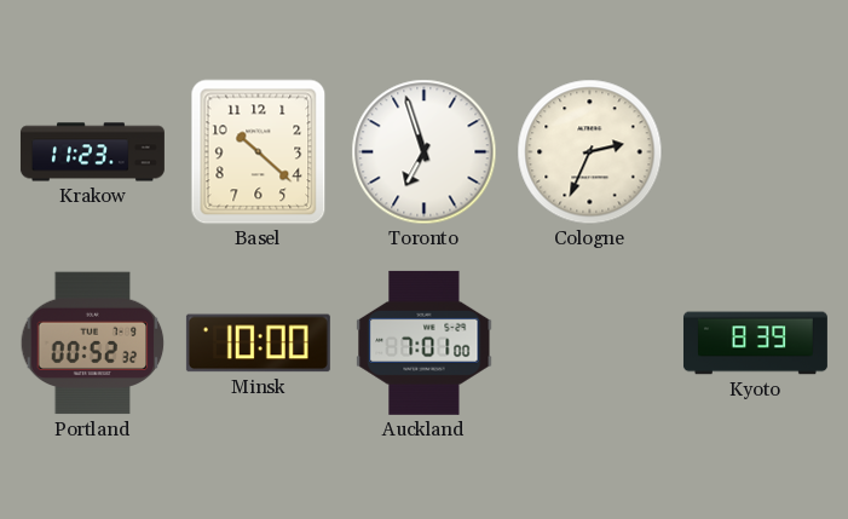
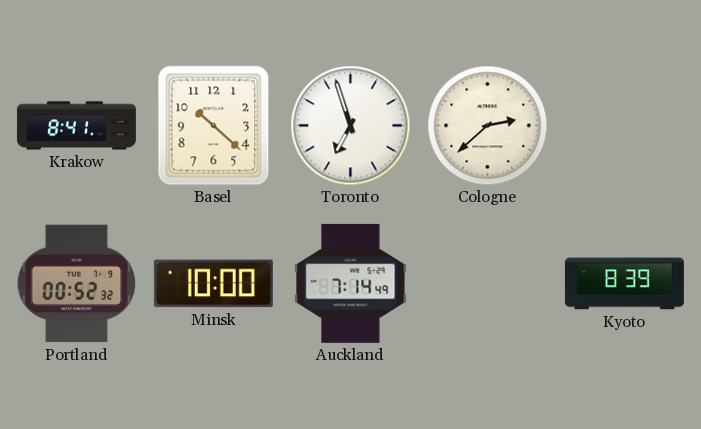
Krakow: 11:23 -> 8:41
Cologne: 2:34 -> 2:38
Auckland: 7:01 -> 7:14
